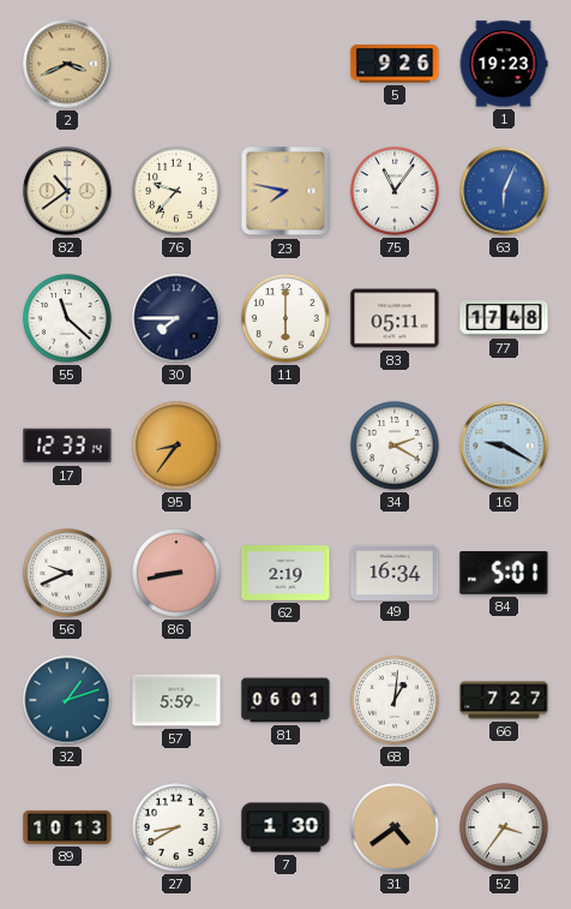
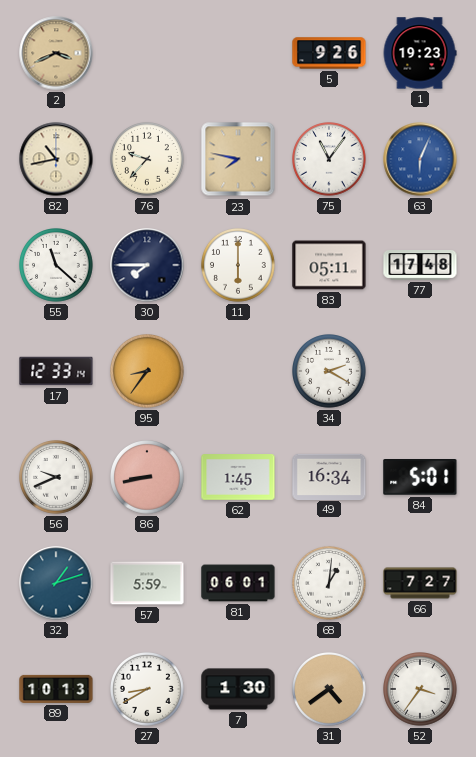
82: 10:39 -> 10:43
16: 9:20 -> none
62: 2:19 -> 1:45
